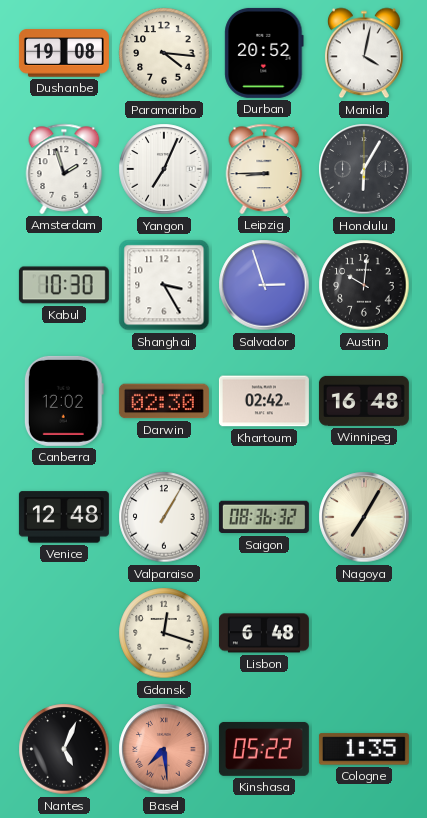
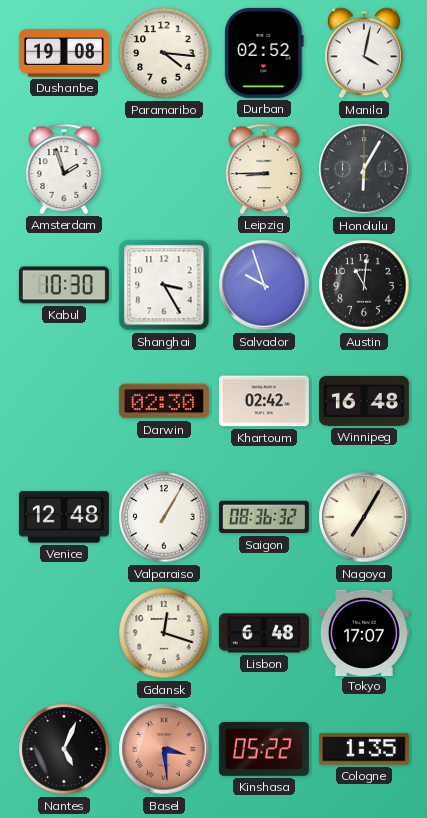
Durban: 20:52 -> 02:52
Yangon: 7:04 -> none
Salvador: 2:57 -> 9:57
Austin: 10:01 -> 11:01
Canberra: 12:02 -> none
Tokyo: none -> 17:07
Basel: 7:29 -> 3:29
